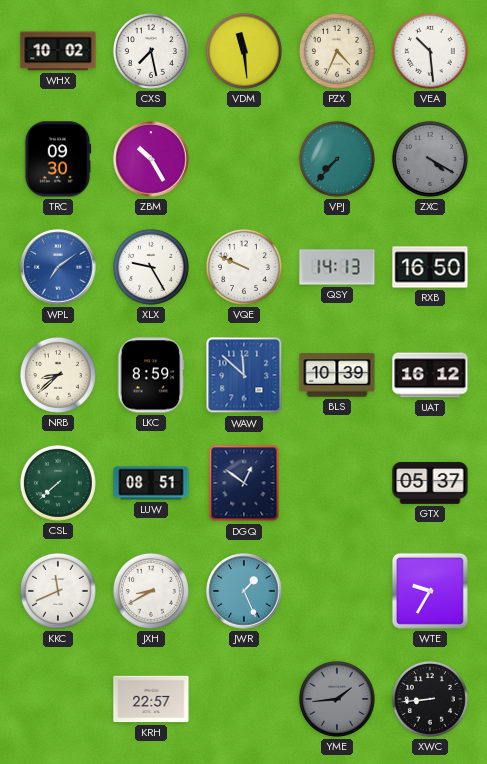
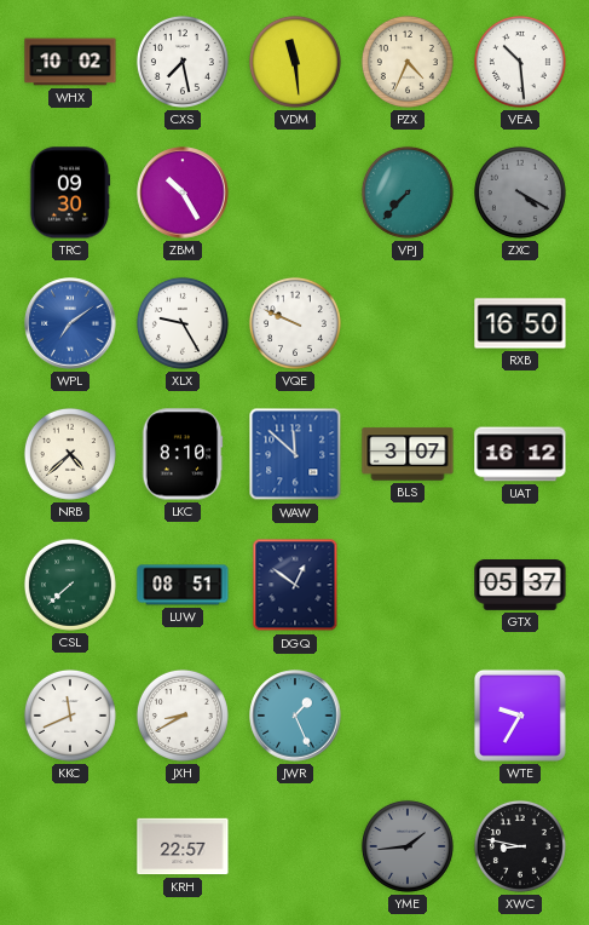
QSY: 14:13 -> none
NRB: 8:38 -> 4:38
LKC: 8:59 -> 8:10
BLS: 10:39 -> 3:07
XWC: 8:44 -> 8:47
